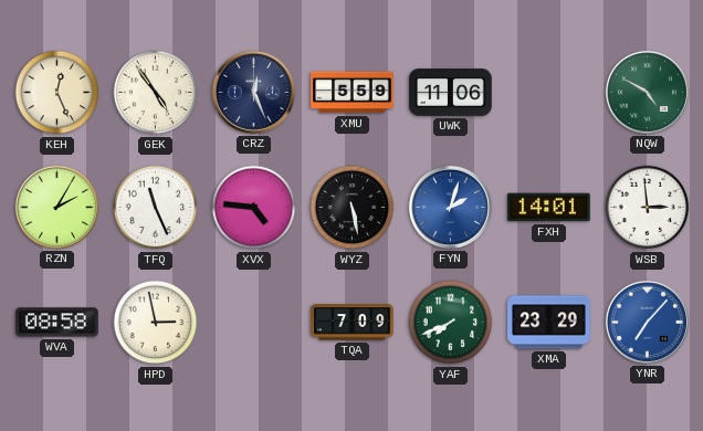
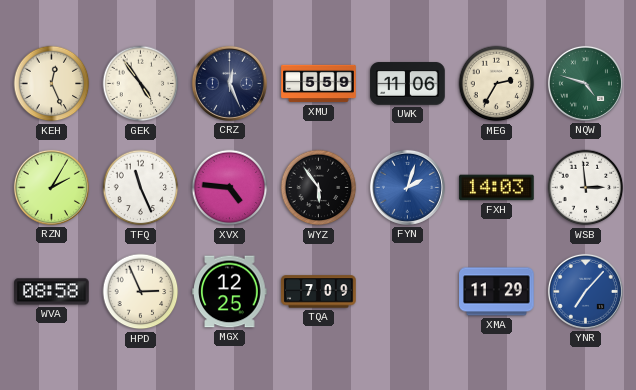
MEG: none -> 2:35
NQW: 4:50 -> 4:48
WYZ: 5:28 -> 5:54
FXH: 14:01 -> 14:03
HPD: 2:58 -> 2:56
MGX: none -> 12:25
YAF: 7:41 -> none
XMA: 23:29 -> 11:29
